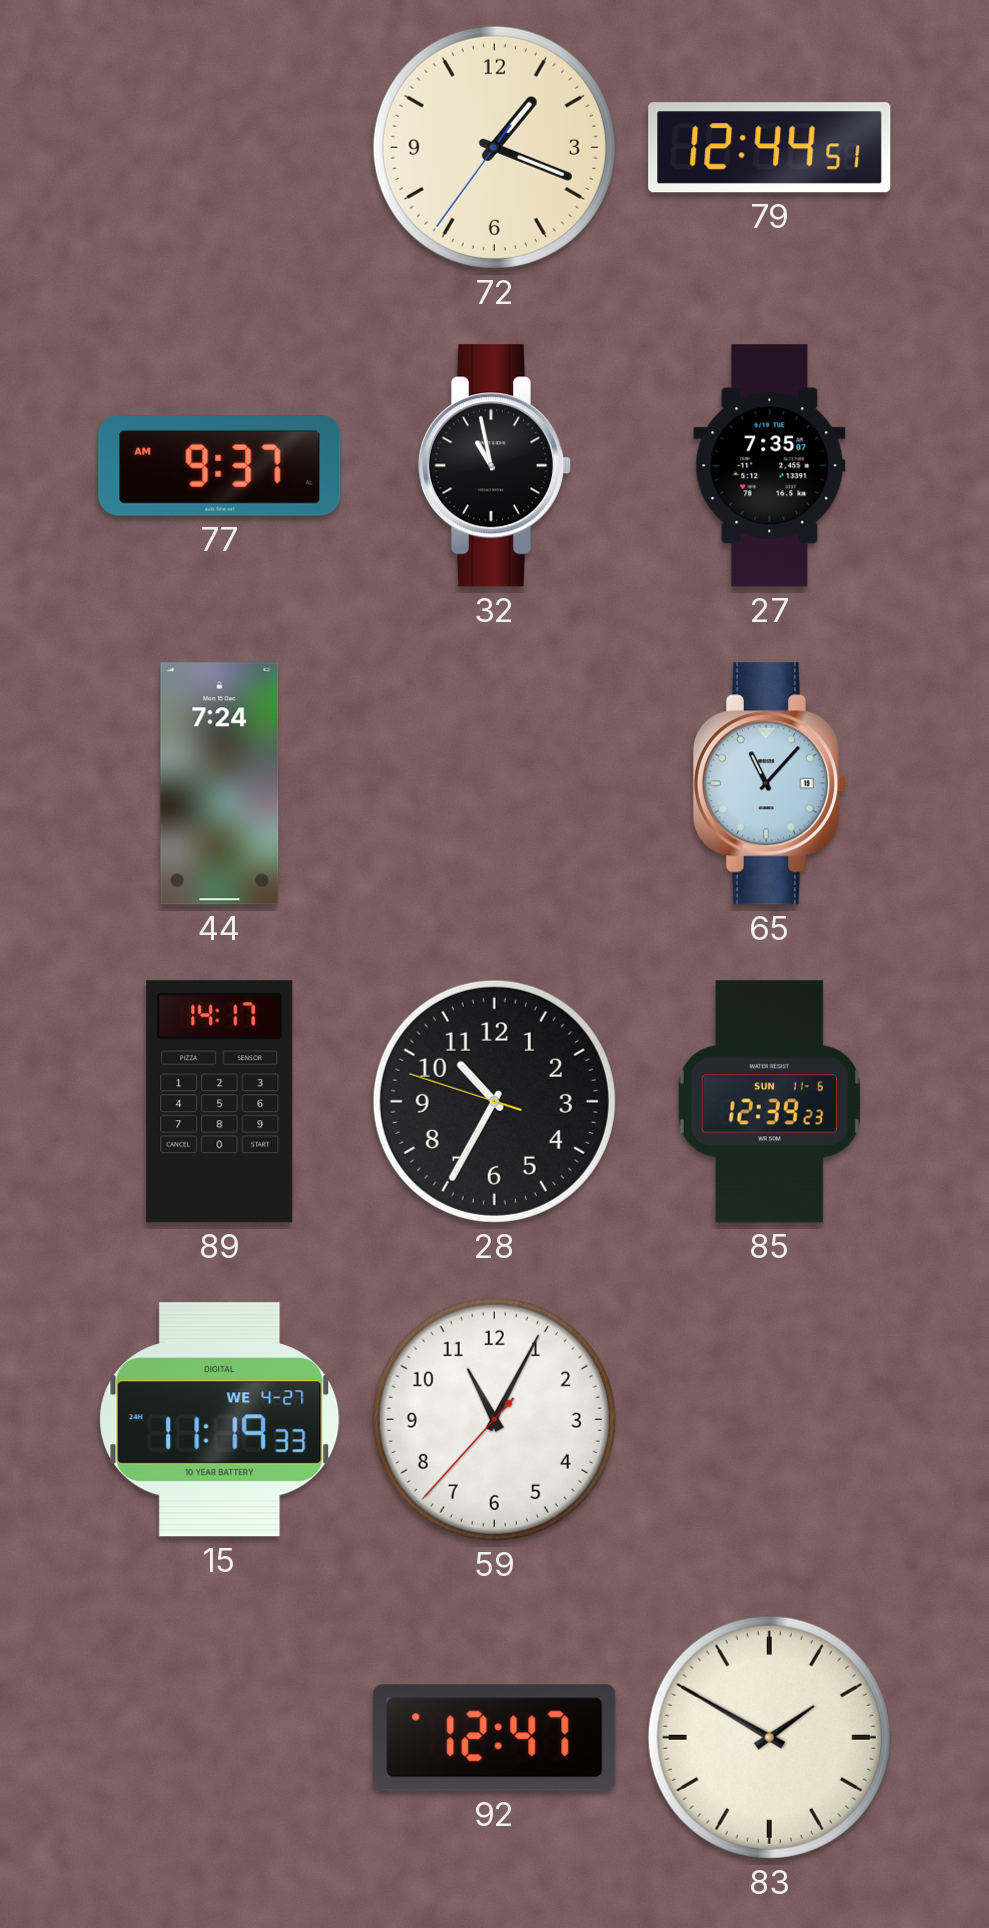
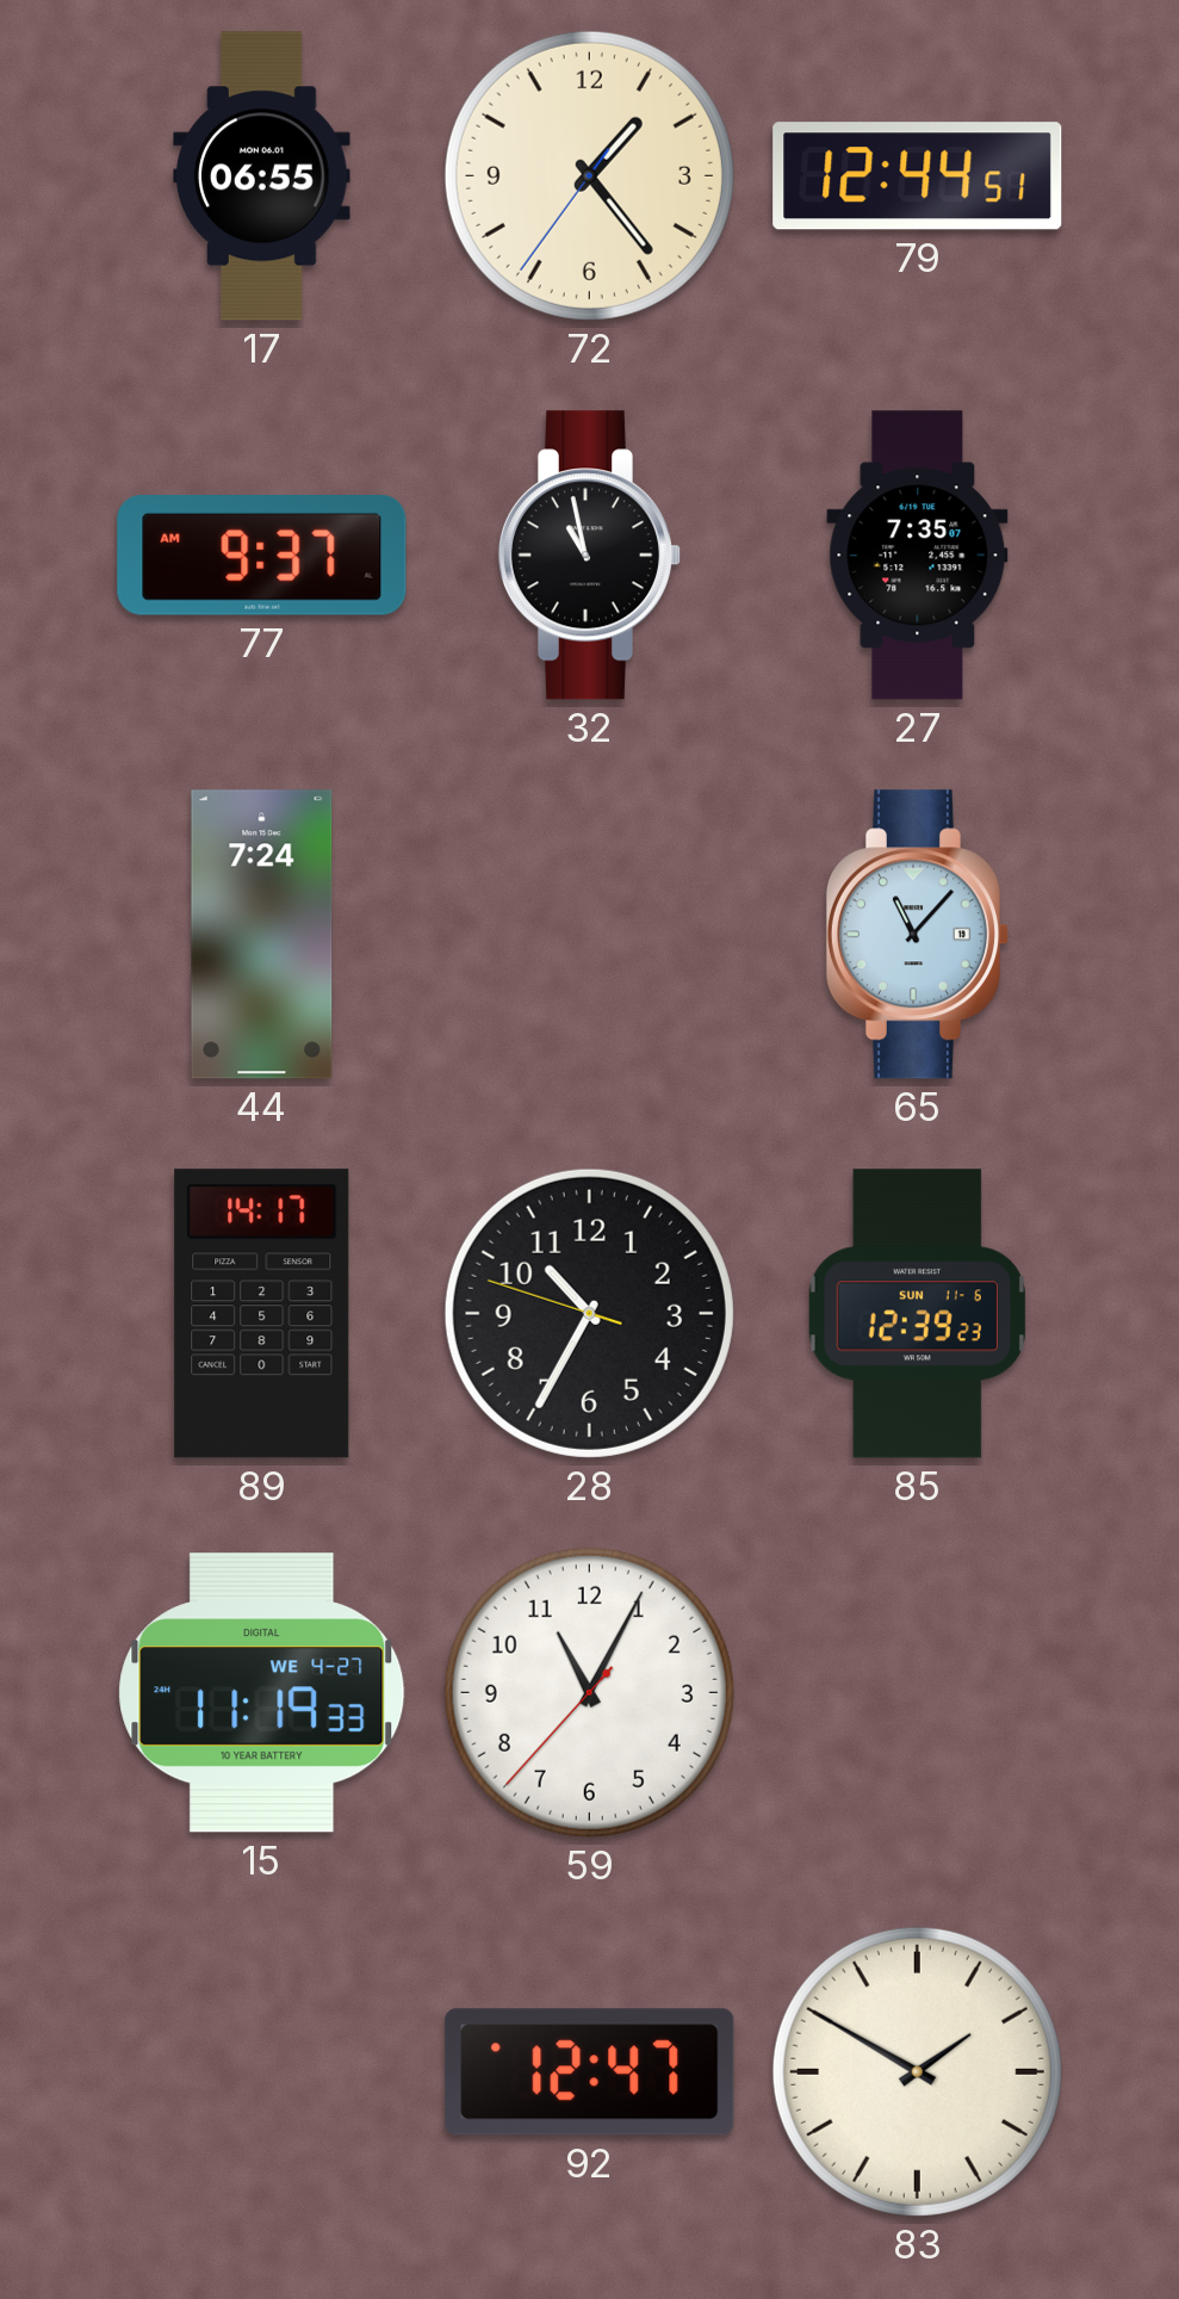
17: none -> 06:55
72: 1:18 -> 1:23
